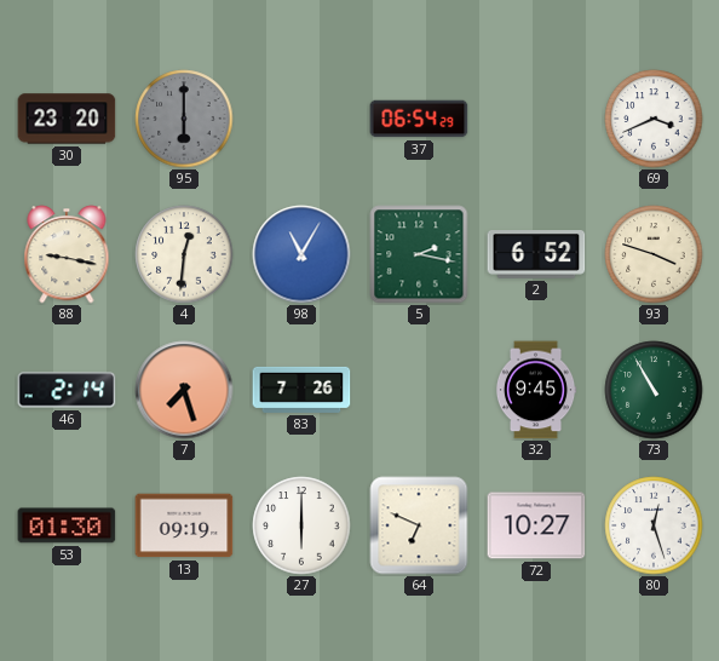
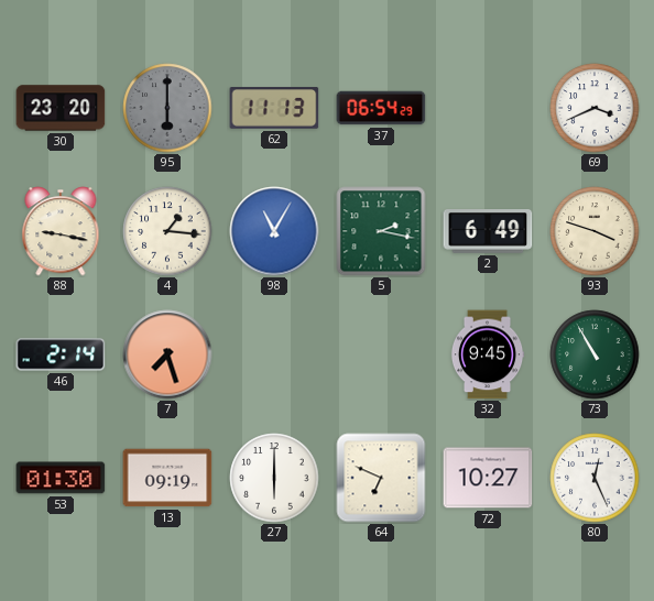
62: none -> 11:13
4: 12:31 -> 1:16
2: 6:52 -> 6:49
83: 7:26 -> none
80: 12:27 -> 12:26
